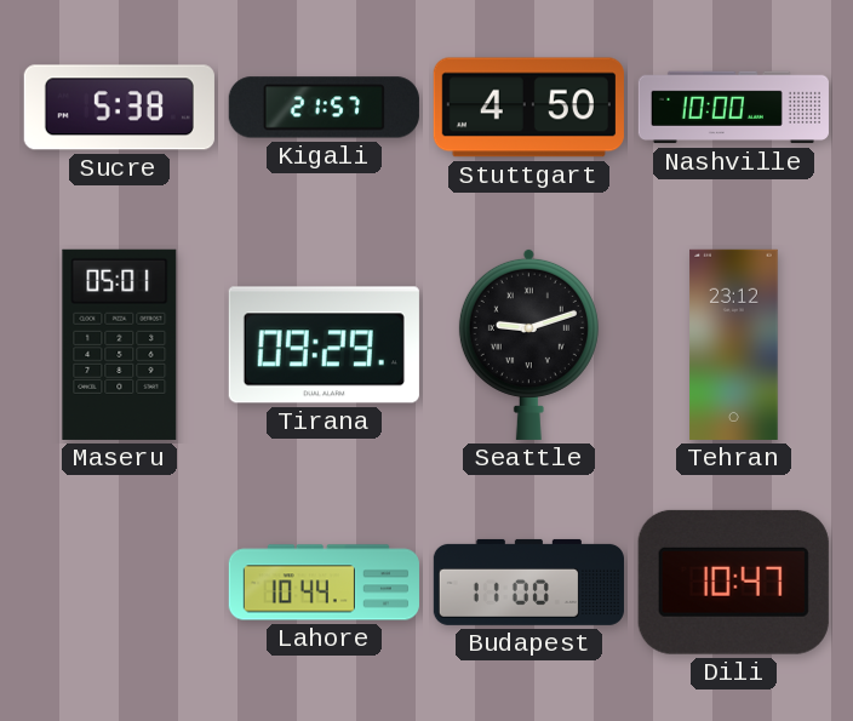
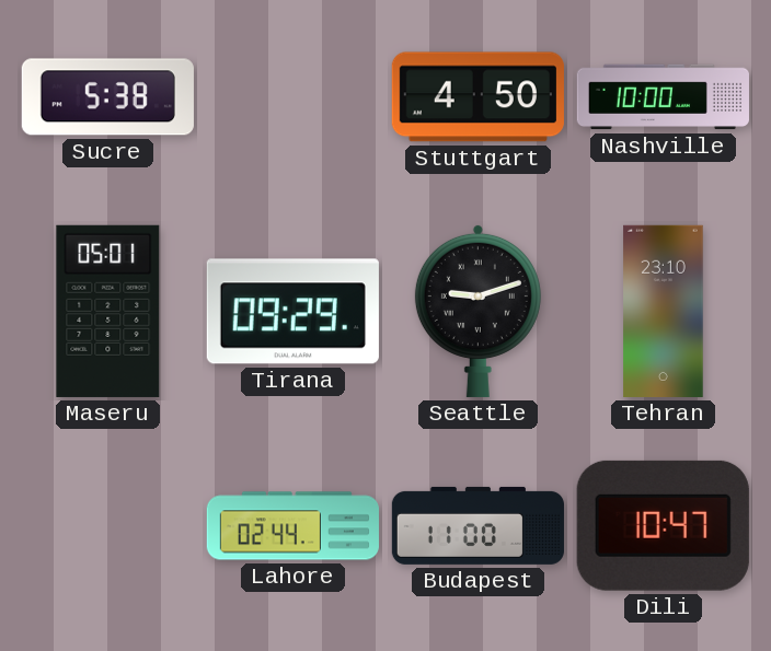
Kigali: 21:57 -> none
Tehran: 23:12 -> 23:10
Lahore: 10:44 -> 02:44
